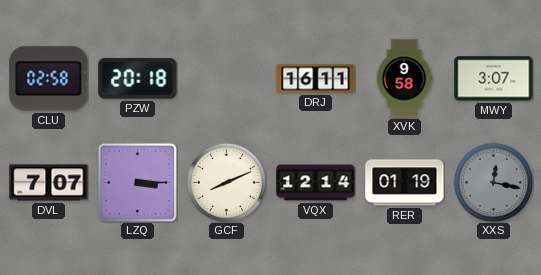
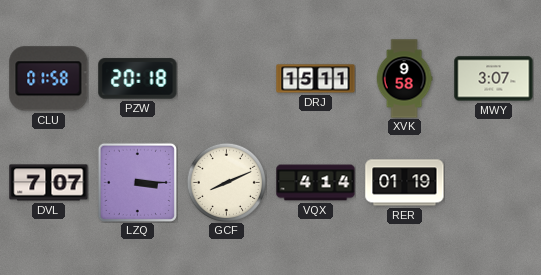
CLU: 02:58 -> 01:58
DRJ: 16:11 -> 15:11
VQX: 12:14 -> 4:14
XXS: 12:17 -> none
